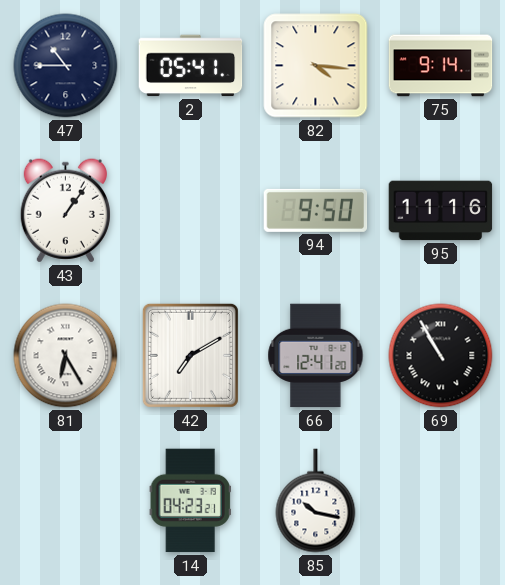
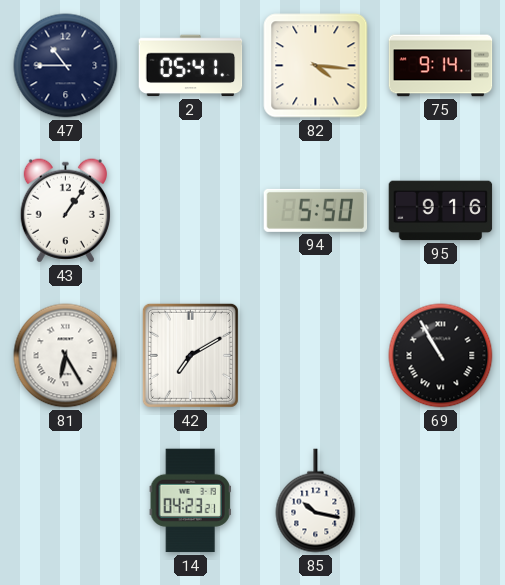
94: 9:50 -> 5:50
95: 11:16 -> 9:16
66: 12:41 -> none
